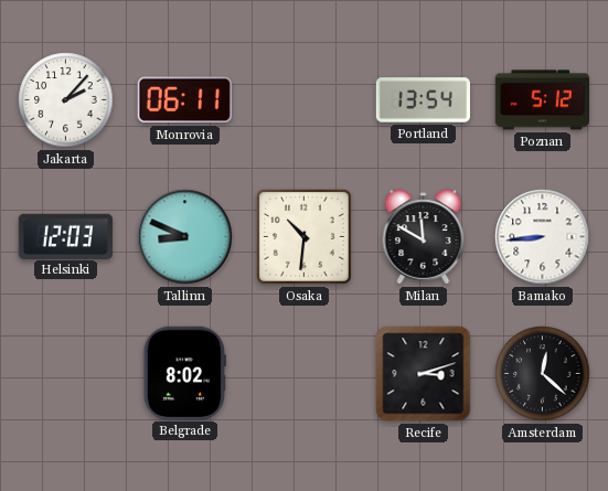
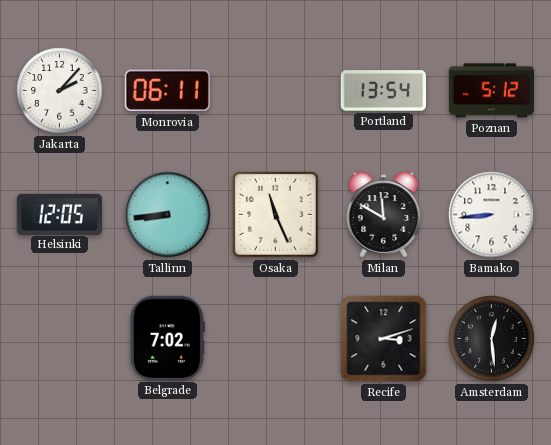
Helsinki: 12:03 -> 12:05
Tallinn: 8:49 -> 8:44
Osaka: 10:31 -> 11:26
Belgrade: 8:02 -> 7:02
Amsterdam: 12:22 -> 12:29
